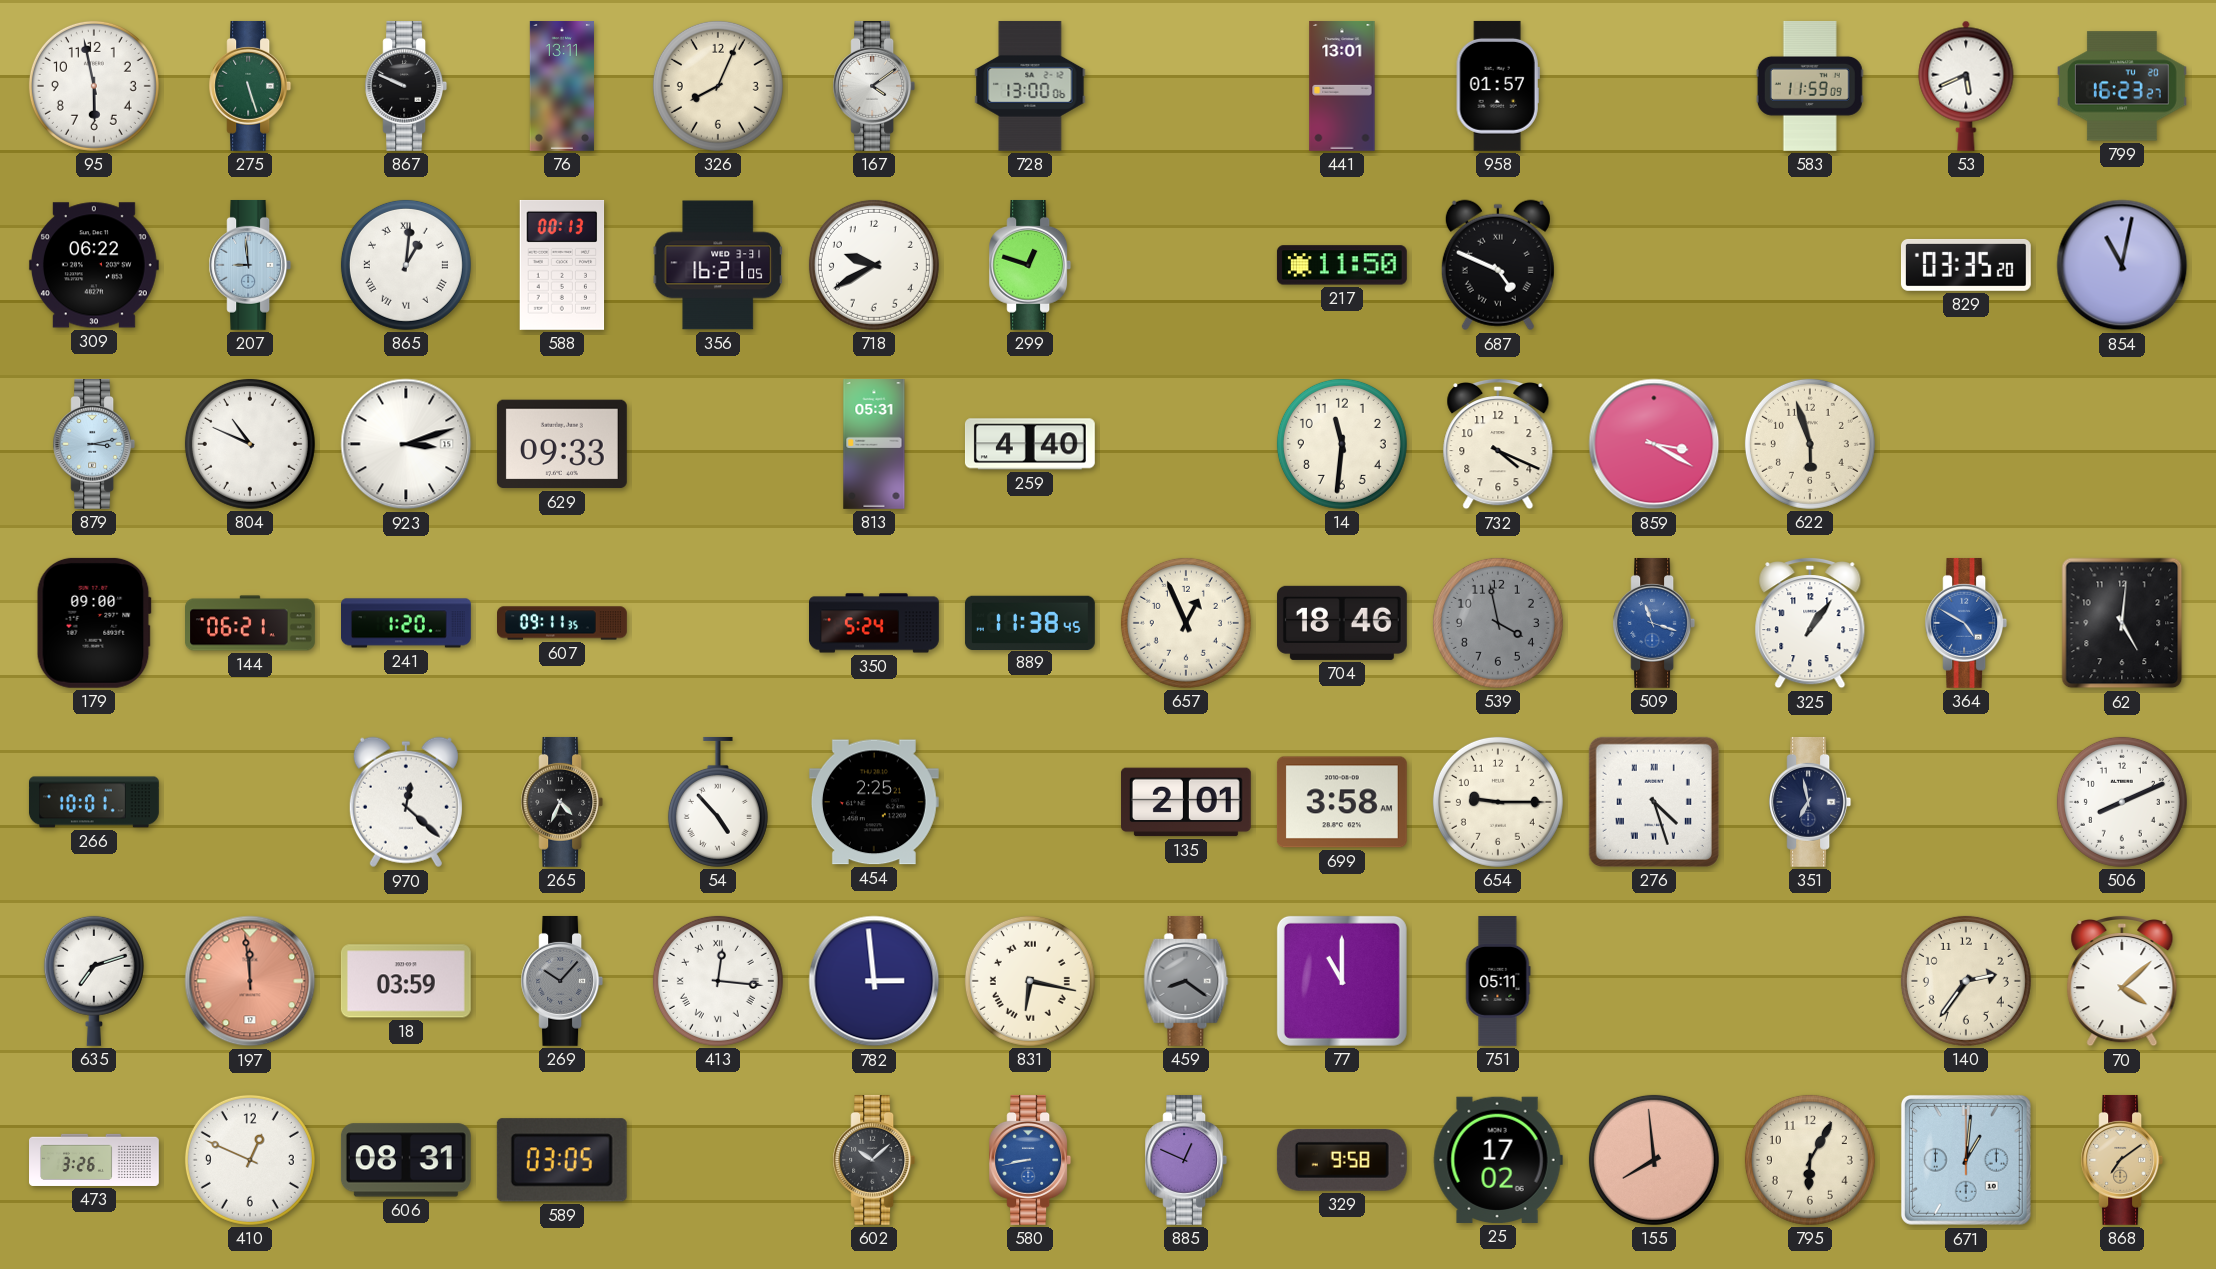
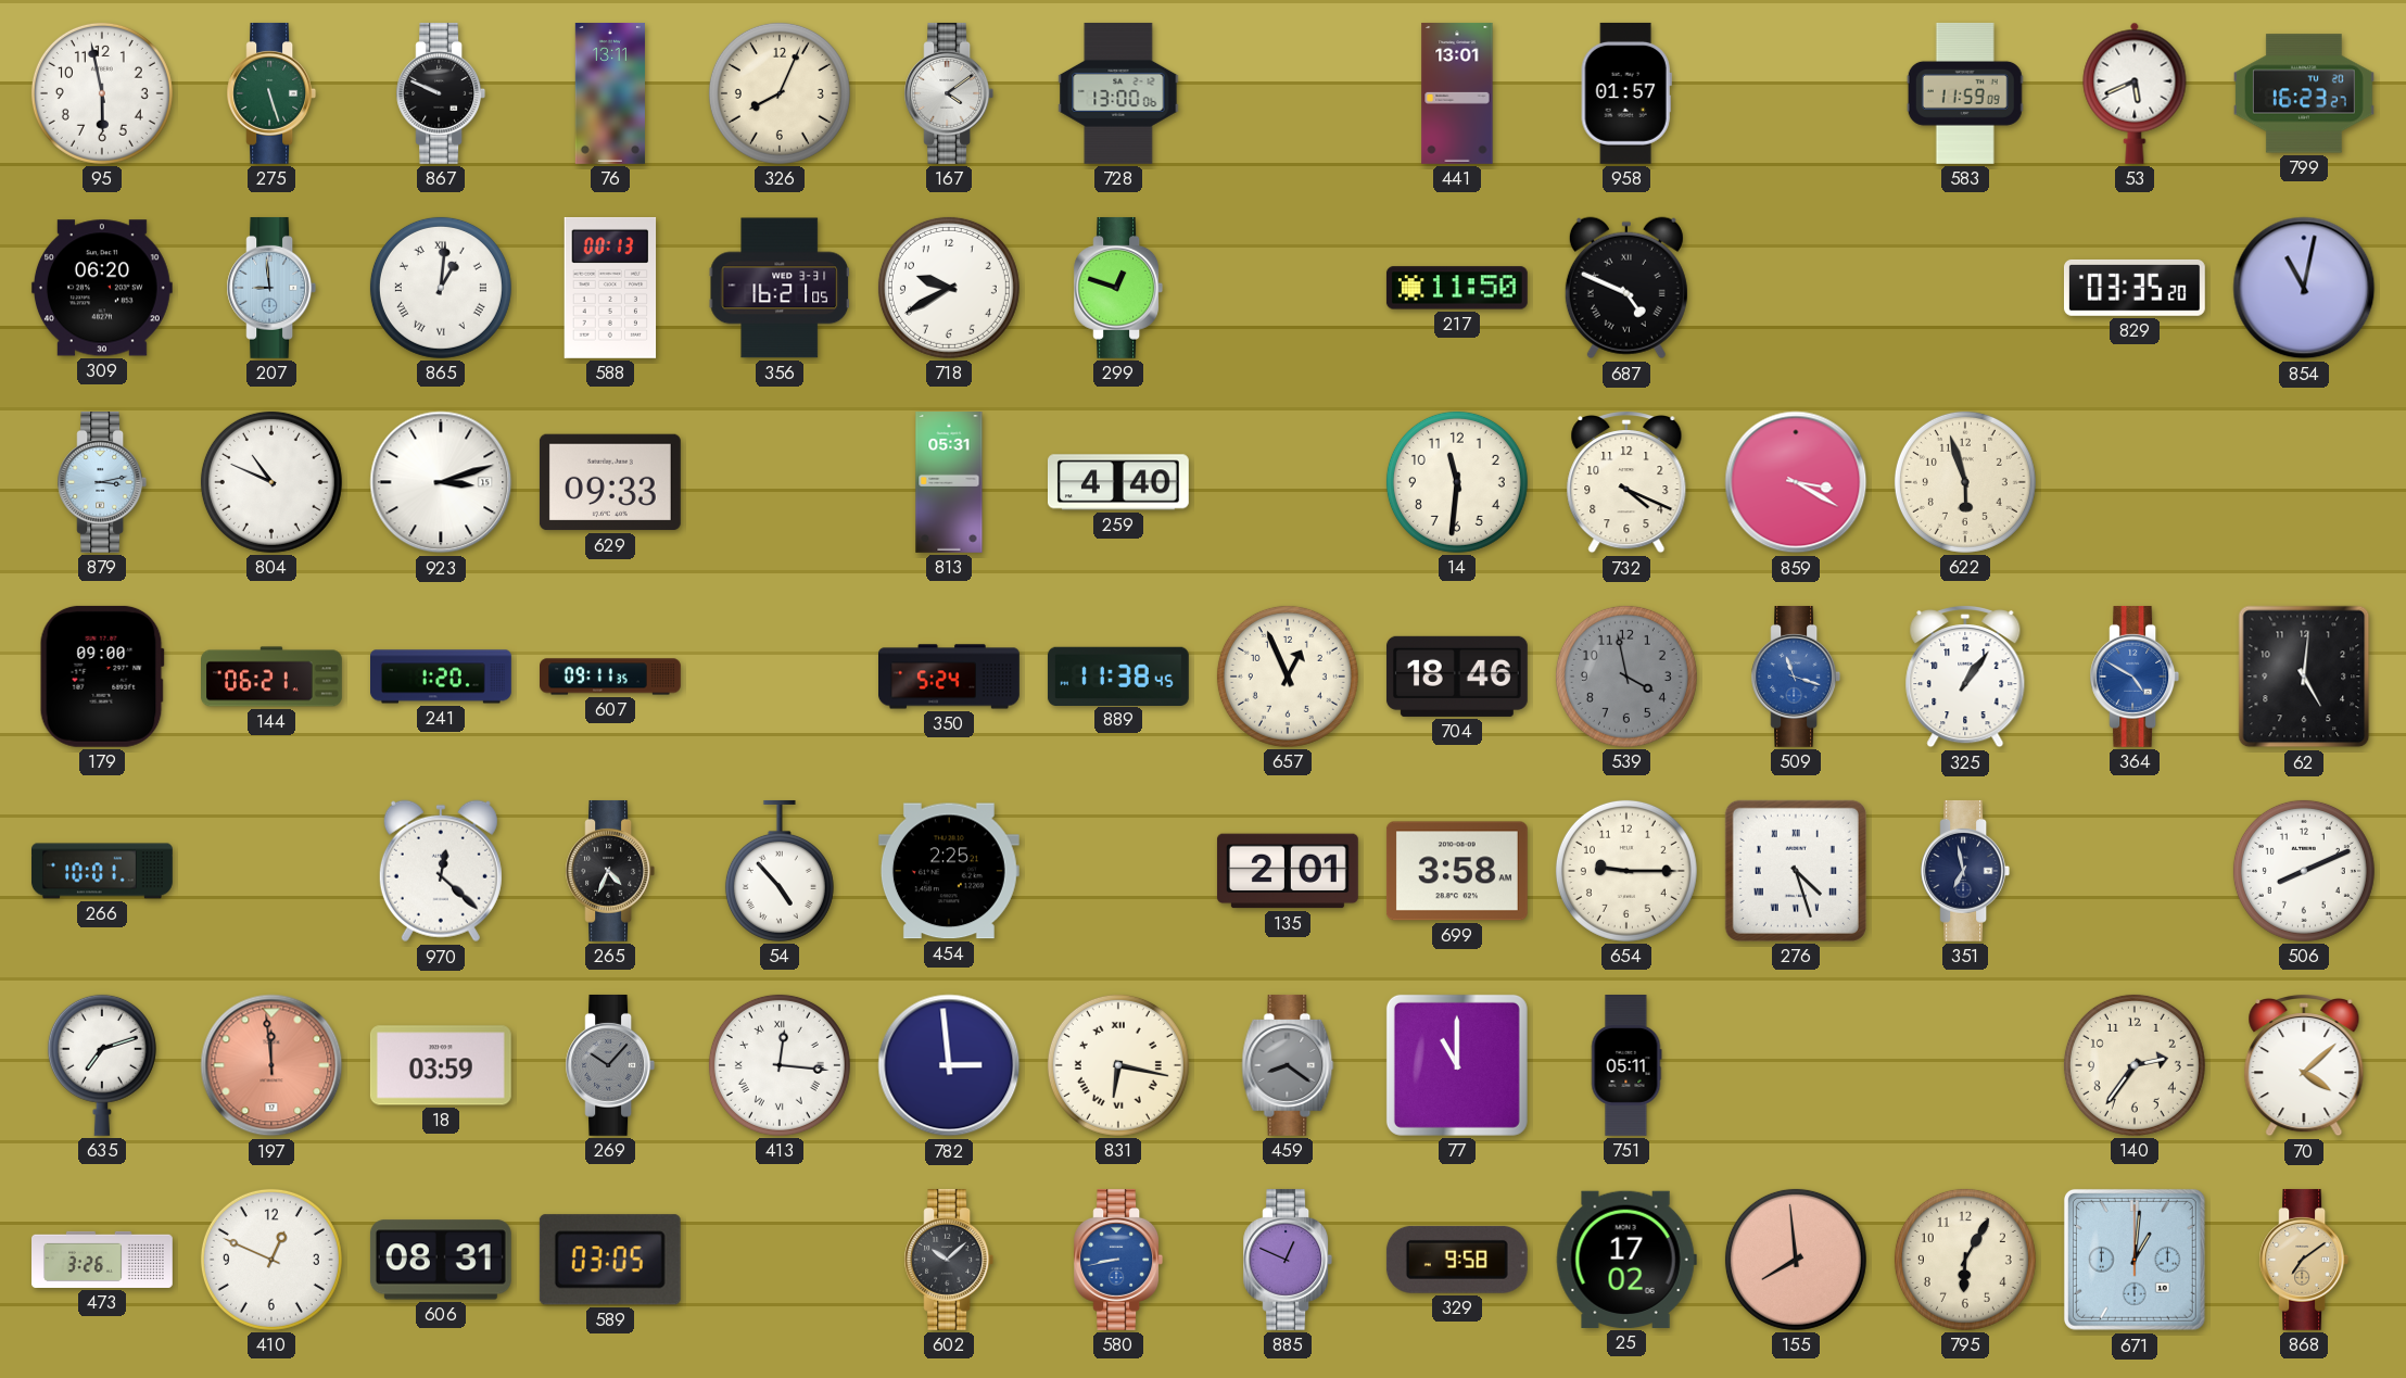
309: 06:22 -> 06:20
